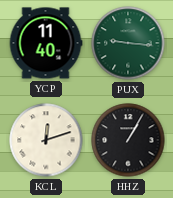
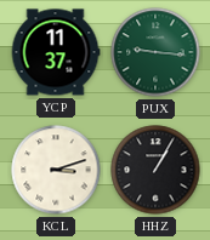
YCP: 11:40 -> 11:37
KCL: 12:12 -> 3:12
